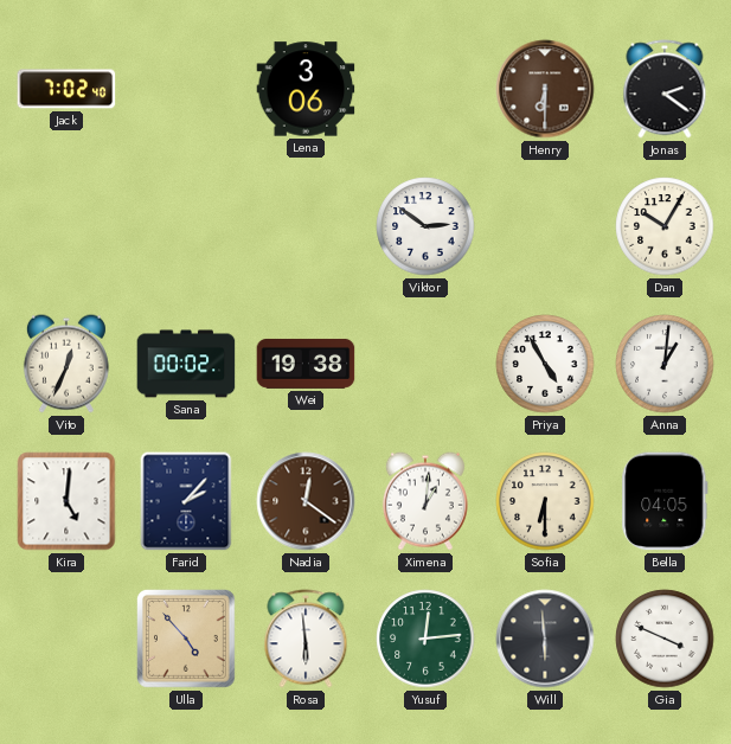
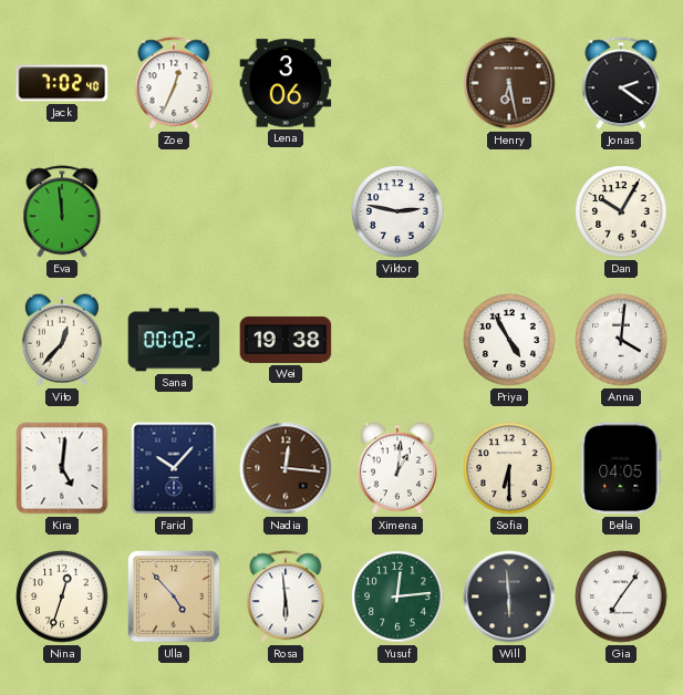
Zoe: none -> 12:34
Henry: 6:30 -> 6:28
Eva: none -> 11:59
Viktor: 2:51 -> 2:47
Vito: 12:34 -> 12:37
Anna: 1:01 -> 4:01
Farid: 2:07 -> 10:07
Nadia: 12:21 -> 12:16
Nina: none -> 12:33
Gia: 3:49 -> 7:06
